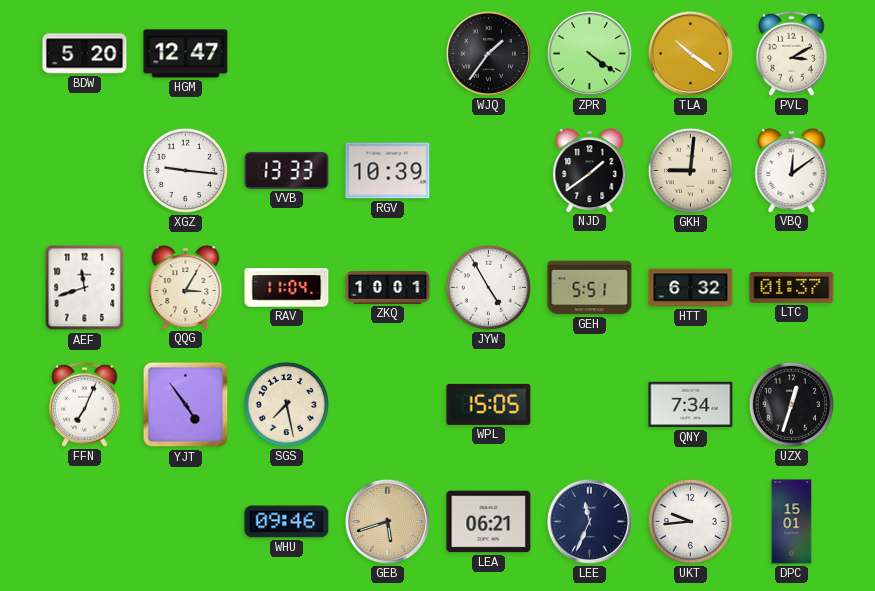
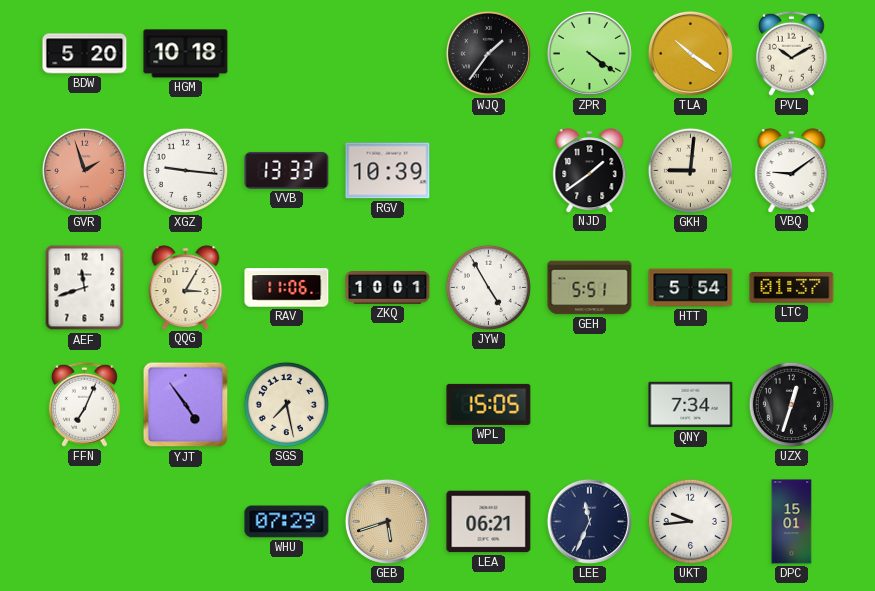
HGM: 12:47 -> 10:18
PVL: 3:10 -> 10:10
GVR: none -> 1:57
VBQ: 12:09 -> 9:09
RAV: 11:04 -> 11:06
HTT: 6:32 -> 5:54
WHU: 09:46 -> 07:29
